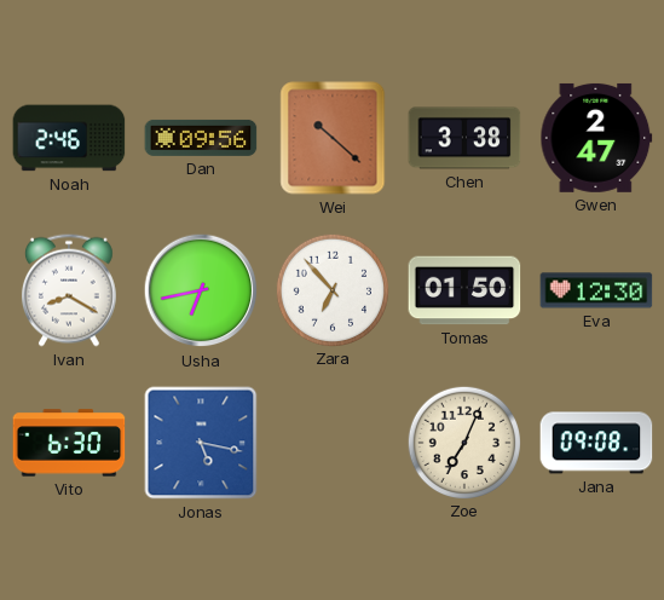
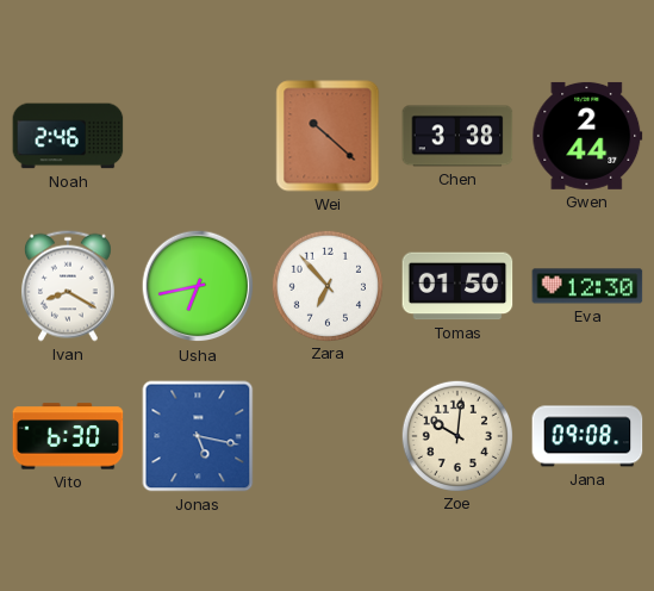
Dan: 09:56 -> none
Gwen: 2:47 -> 2:44
Zoe: 7:04 -> 10:01
